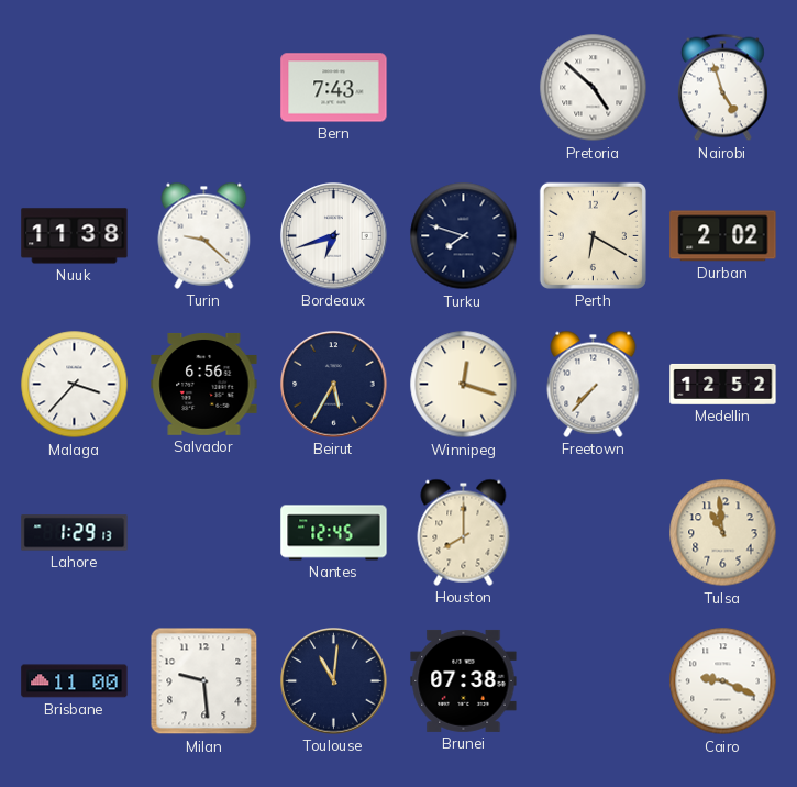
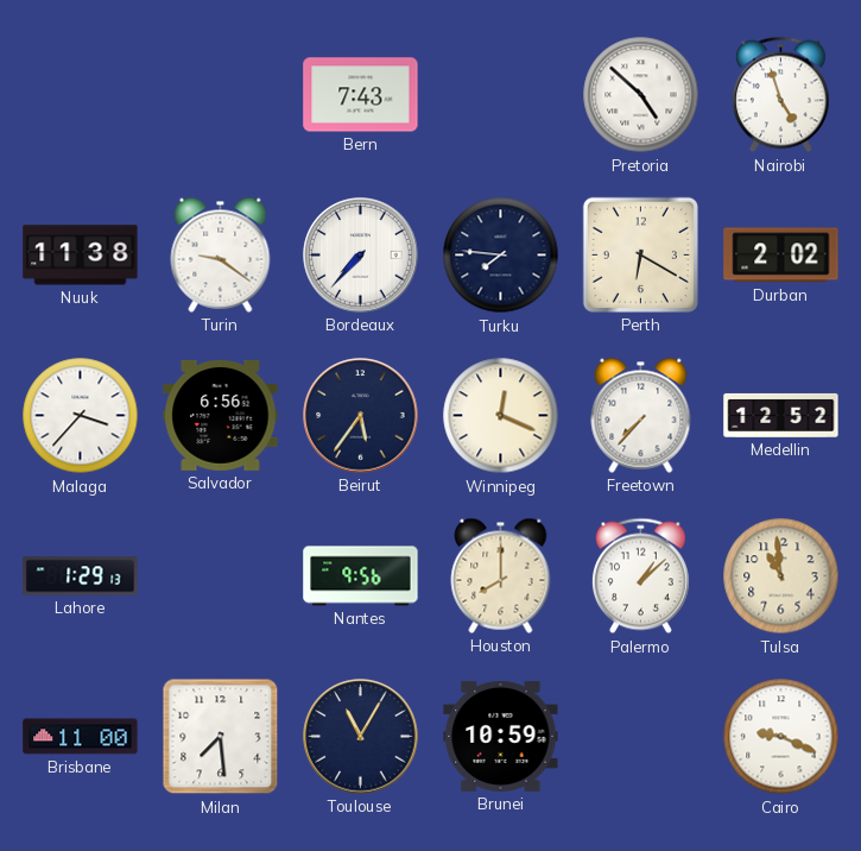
Turin: 9:22 -> 9:21
Bordeaux: 6:42 -> 7:37
Turku: 7:48 -> 7:46
Beirut: 5:35 -> 5:36
Winnipeg: 12:18 -> 12:19
Nantes: 12:45 -> 9:56
Palermo: none -> 1:08
Milan: 9:29 -> 7:29
Toulouse: 11:01 -> 11:05
Brunei: 07:38 -> 10:59
